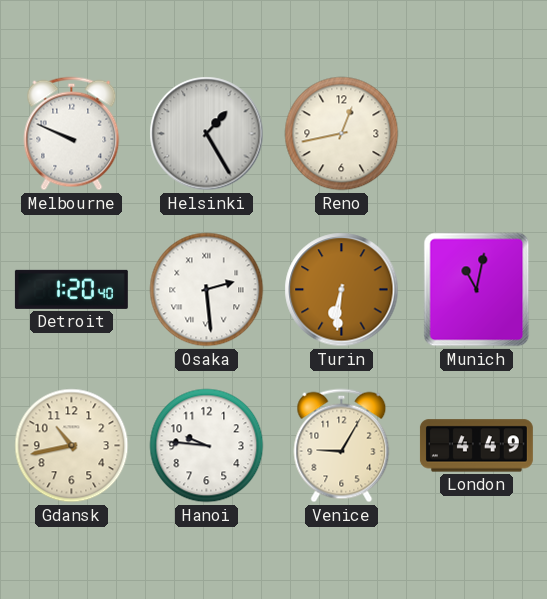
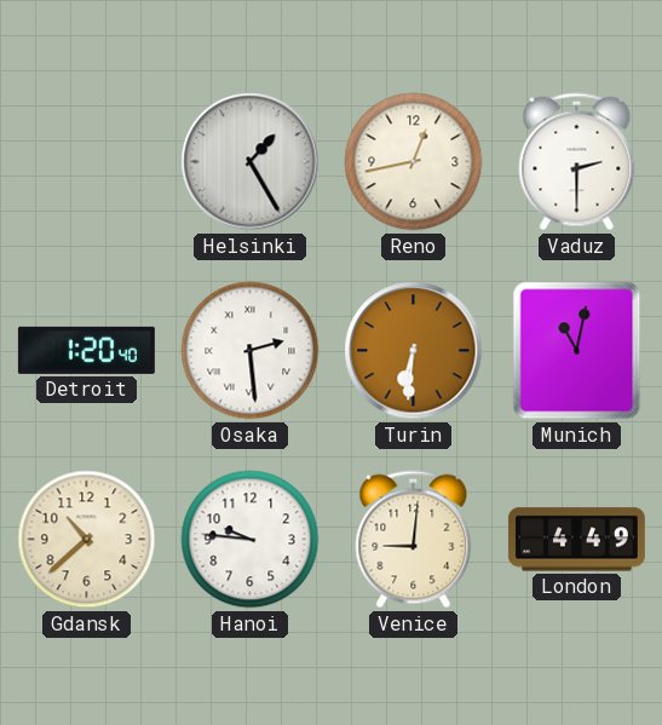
Melbourne: 9:49 -> none
Vaduz: none -> 2:30
Gdansk: 10:43 -> 10:38
Venice: 9:05 -> 9:01
